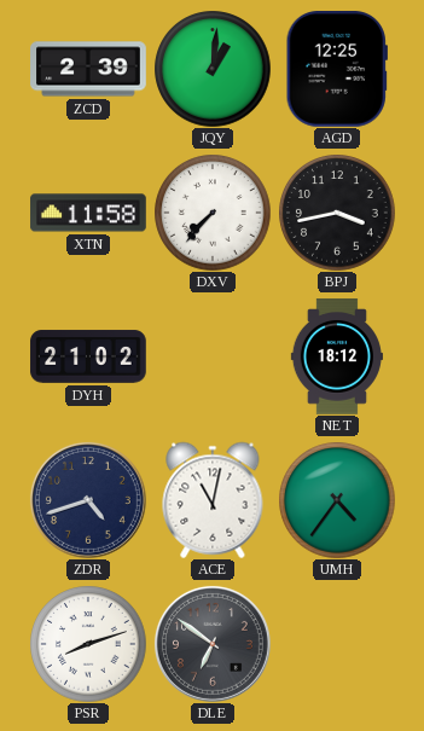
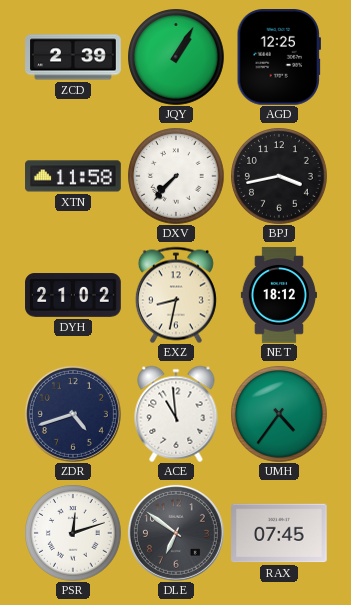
JQY: 1:01 -> 1:05
EXZ: none -> 8:32
ACE: 11:02 -> 10:59
PSR: 8:12 -> 12:12
RAX: none -> 07:45
